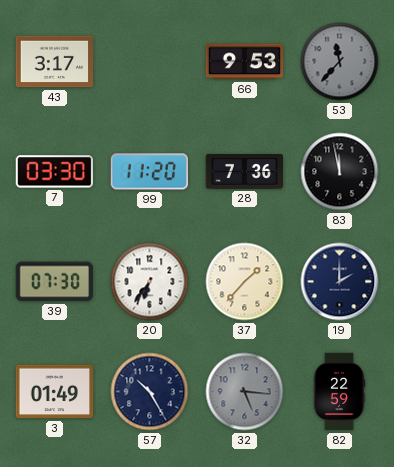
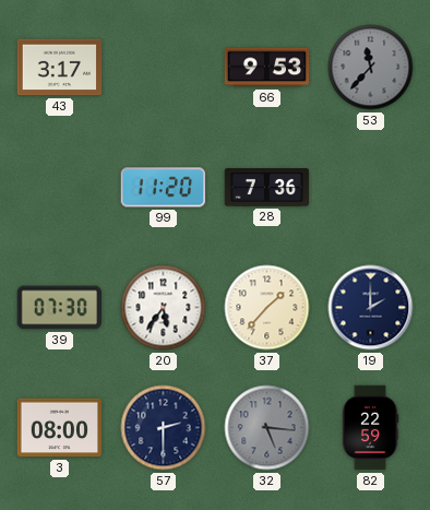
7: 03:30 -> none
83: 11:58 -> none
20: 6:36 -> 5:36
3: 01:49 -> 08:00
57: 10:25 -> 2:30
